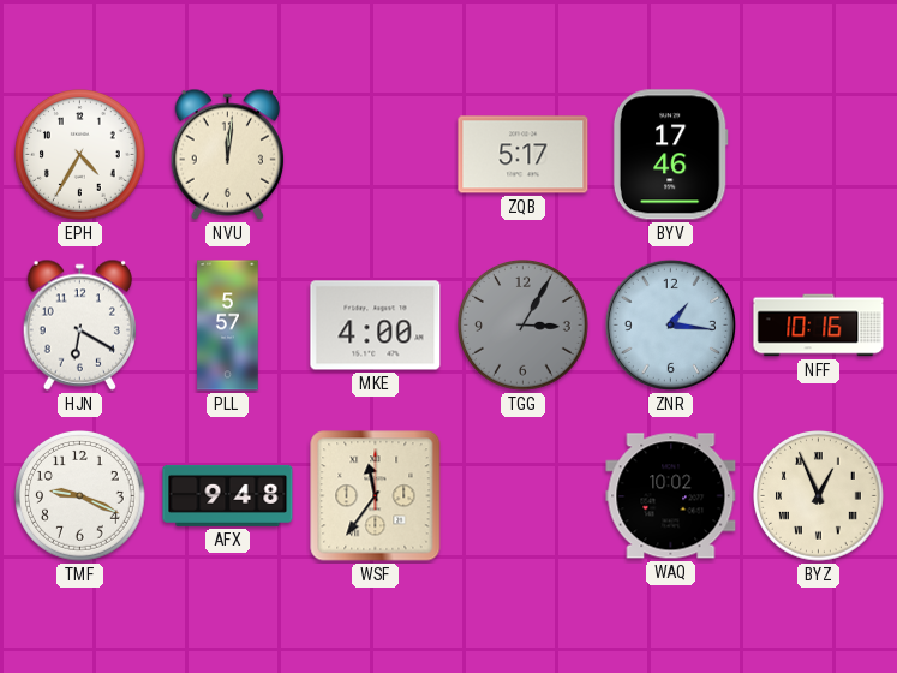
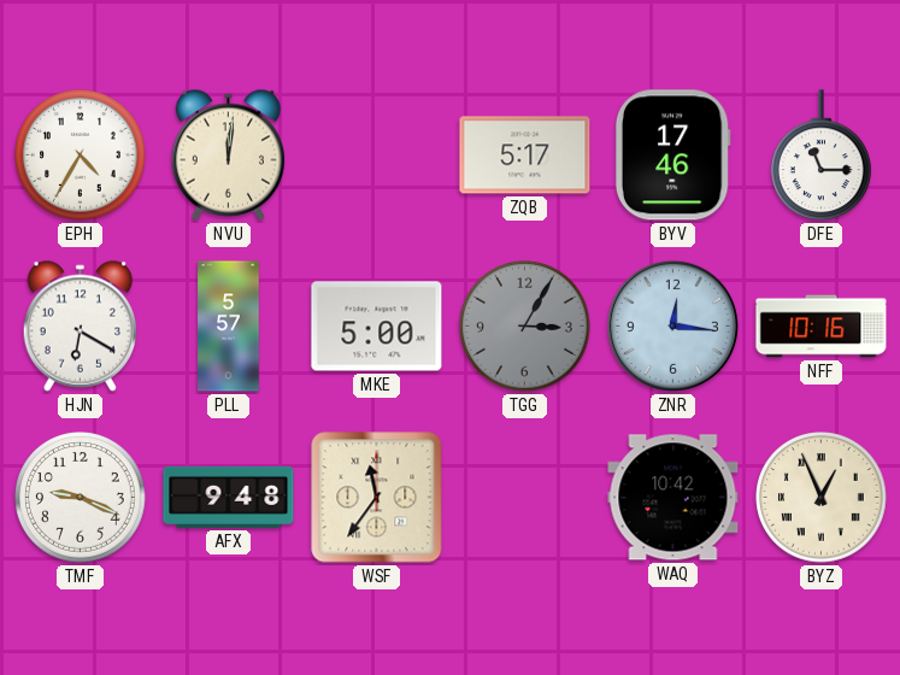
DFE: none -> 11:15
MKE: 4:00 -> 5:00
ZNR: 1:16 -> 12:16
WAQ: 10:02 -> 10:42
